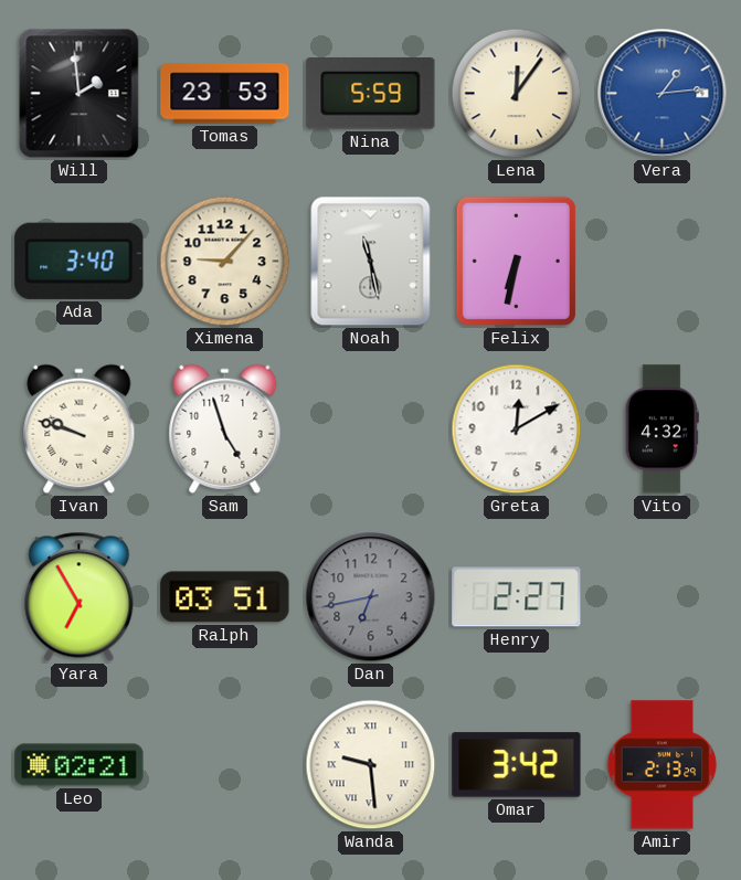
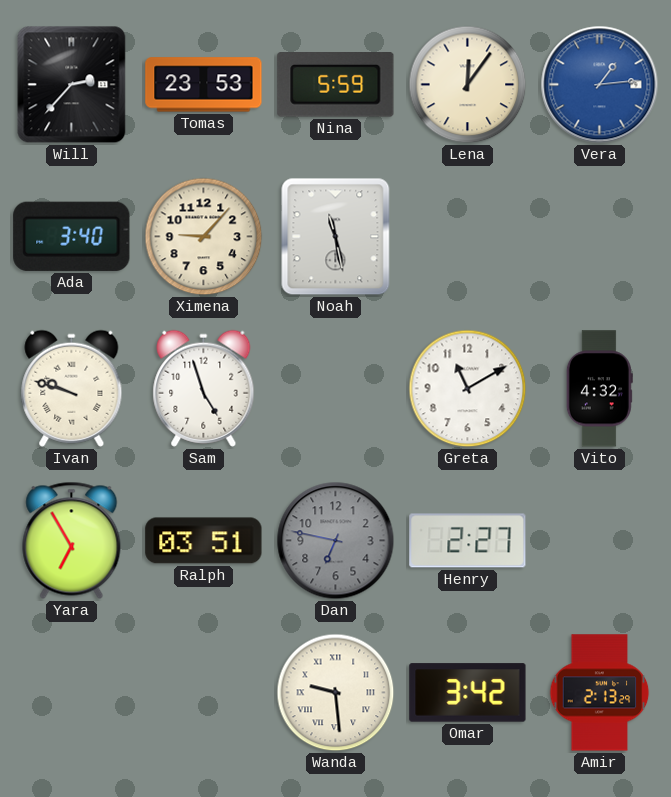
Will: 1:59 -> 2:37
Felix: 6:32 -> none
Greta: 12:10 -> 11:10
Dan: 6:43 -> 6:47
Leo: 02:21 -> none
